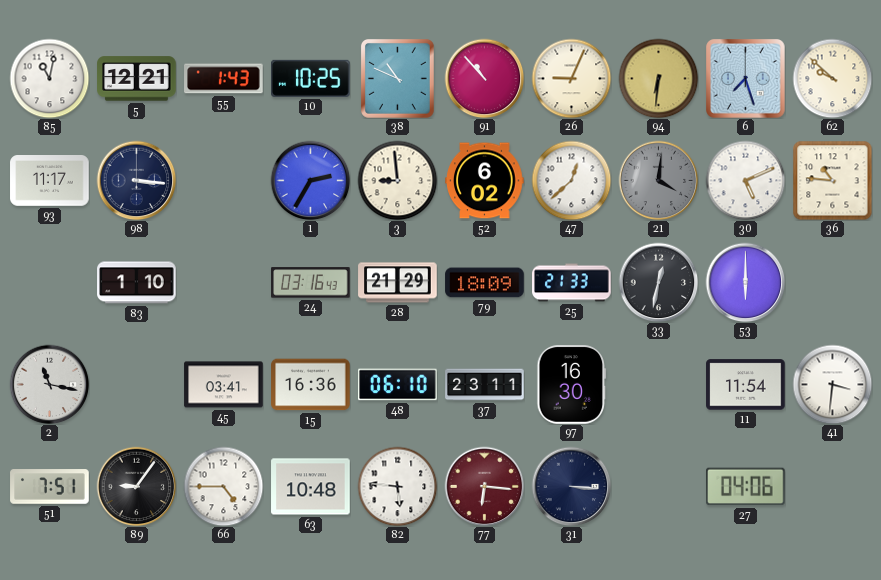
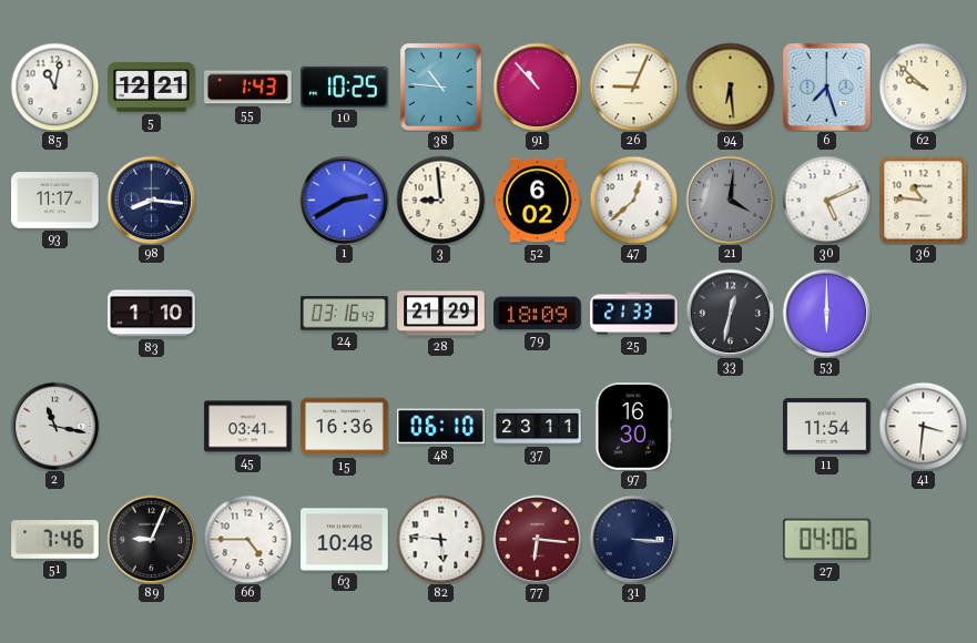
38: 10:49 -> 10:46
94: 6:31 -> 6:29
98: 3:16 -> 8:16
1: 2:35 -> 2:40
51: 7:51 -> 7:46
89: 9:06 -> 9:04
